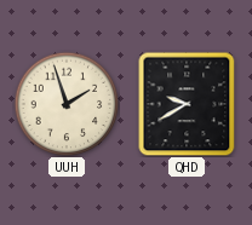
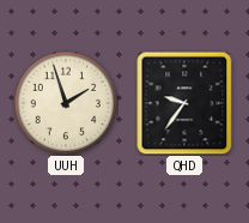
QHD: 9:40 -> 9:36
